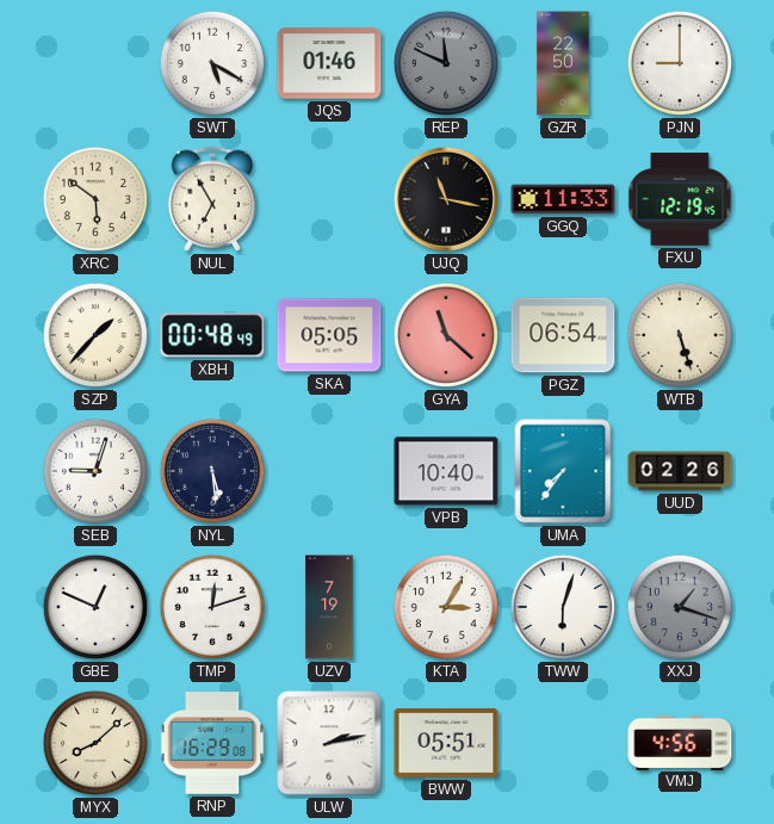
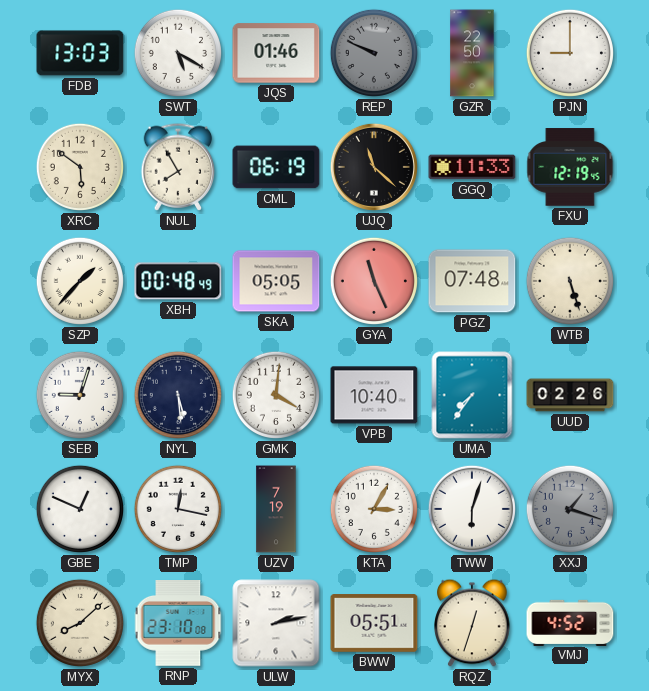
FDB: none -> 13:03
REP: 11:49 -> 9:49
NUL: 6:55 -> 7:55
CML: none -> 06:19
UJQ: 11:17 -> 11:22
GYA: 11:22 -> 11:26
PGZ: 06:54 -> 07:48
GMK: none -> 4:01
TMP: 12:12 -> 12:17
RNP: 16:29 -> 23:10
RQZ: none -> 12:33
VMJ: 4:56 -> 4:52
